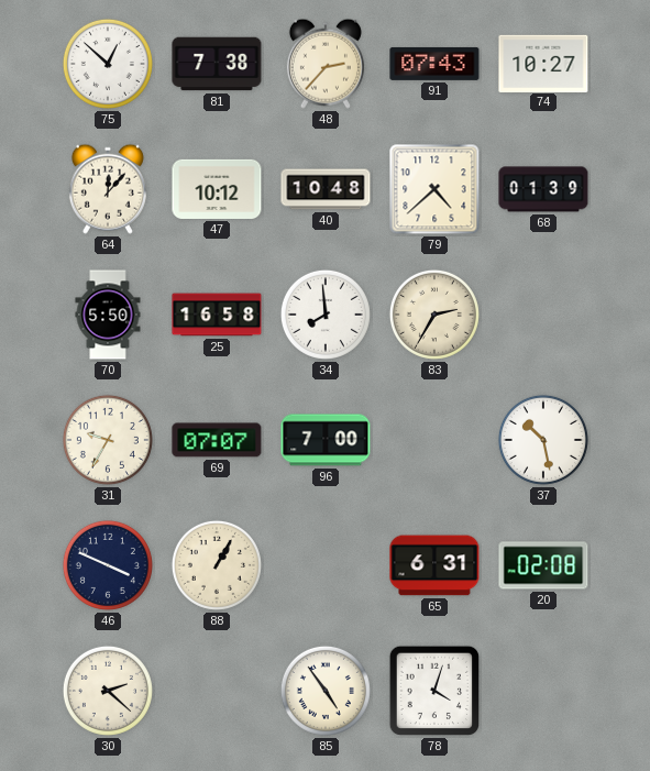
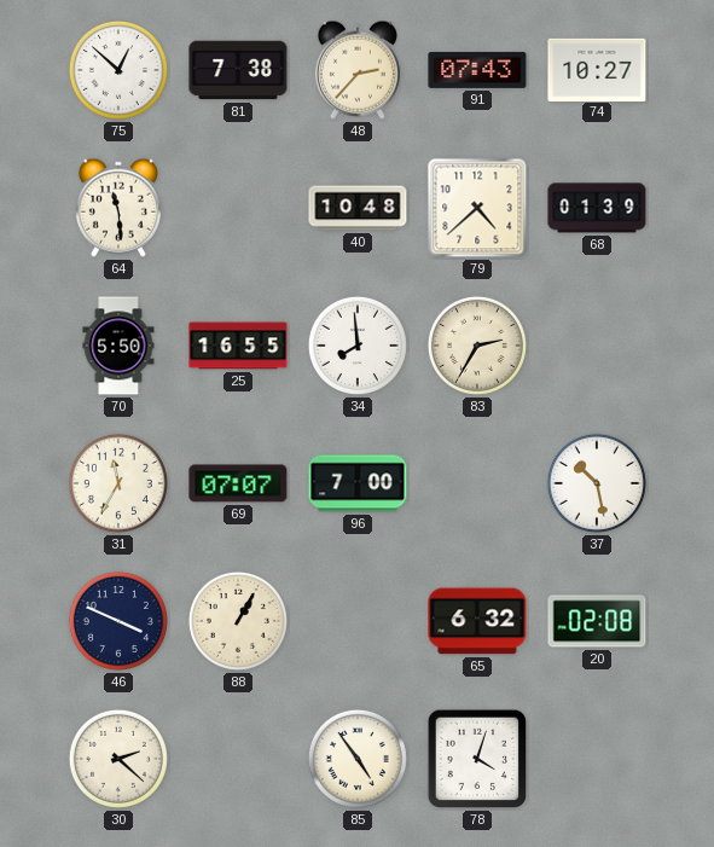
64: 12:07 -> 11:29
47: 10:12 -> none
25: 16:58 -> 16:55
31: 9:35 -> 11:35
65: 6:31 -> 6:32
